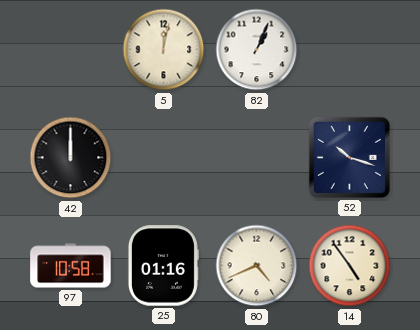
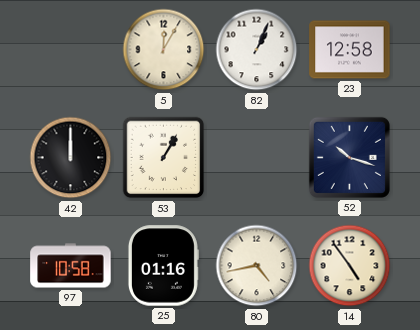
5: 12:02 -> 12:05
23: none -> 12:58
53: none -> 1:05
80: 4:41 -> 4:43
